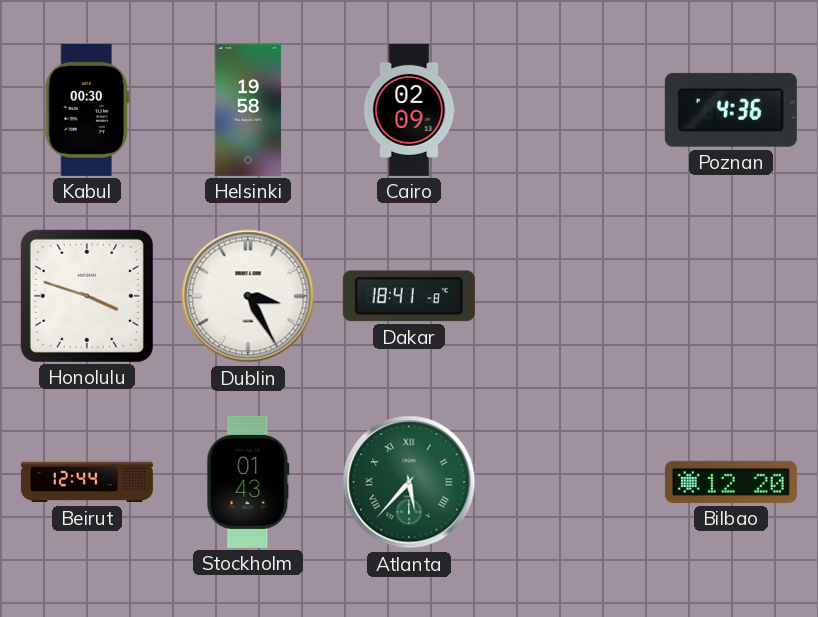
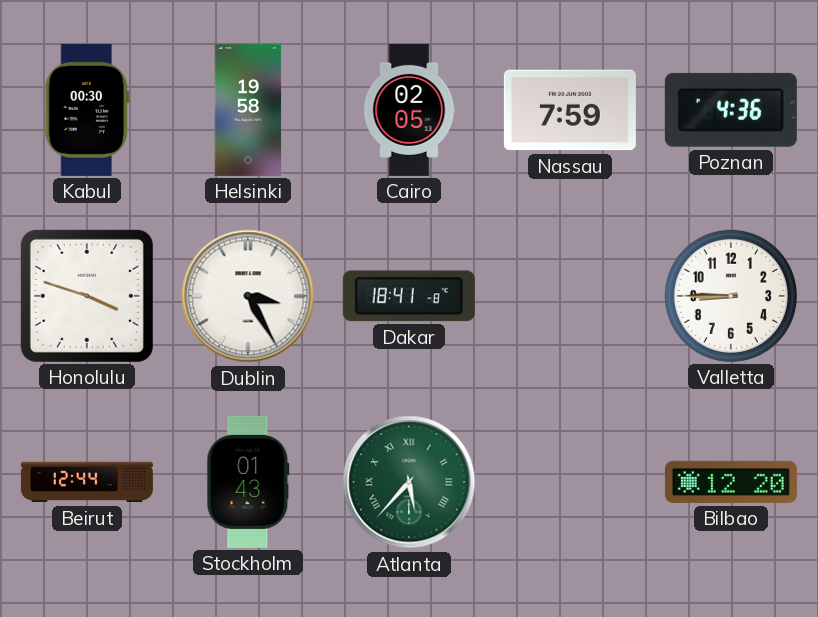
Cairo: 02:09 -> 02:05
Nassau: none -> 7:59
Valletta: none -> 8:45
